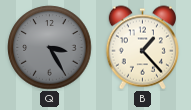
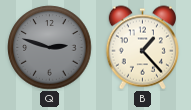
Q: 3:25 -> 2:48
